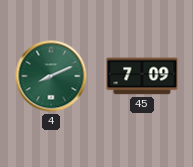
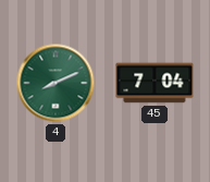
45: 7:09 -> 7:04
